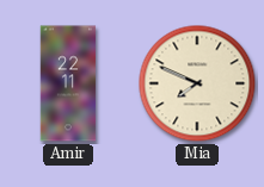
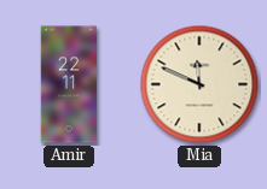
Mia: 7:49 -> 11:49
